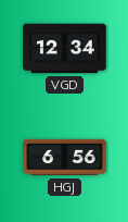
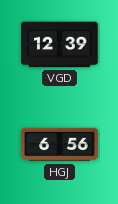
VGD: 12:34 -> 12:39
